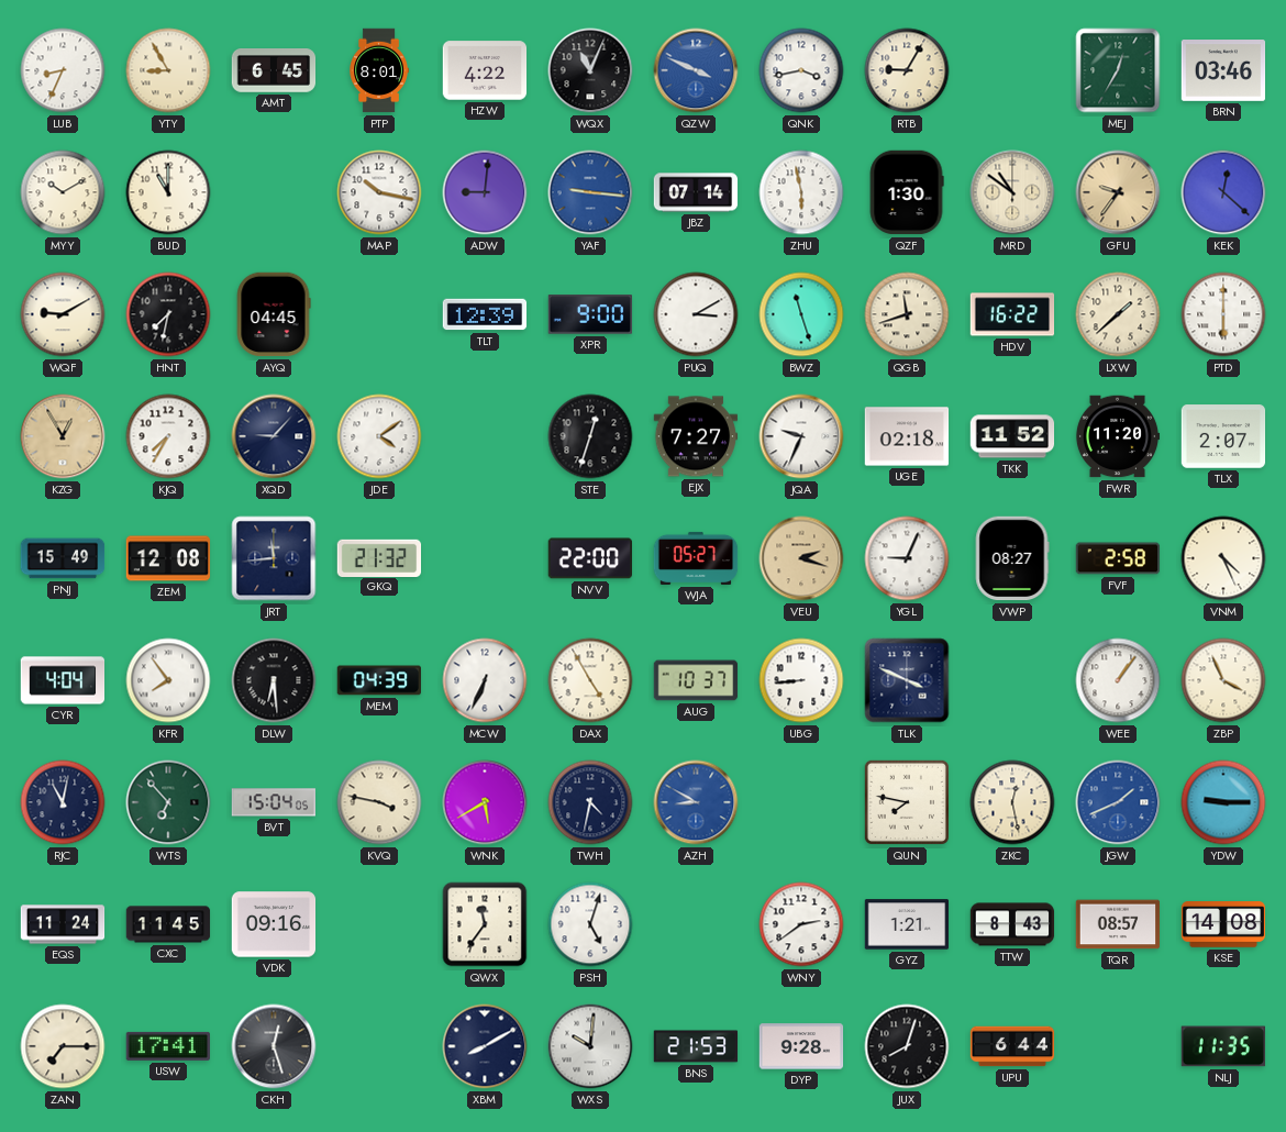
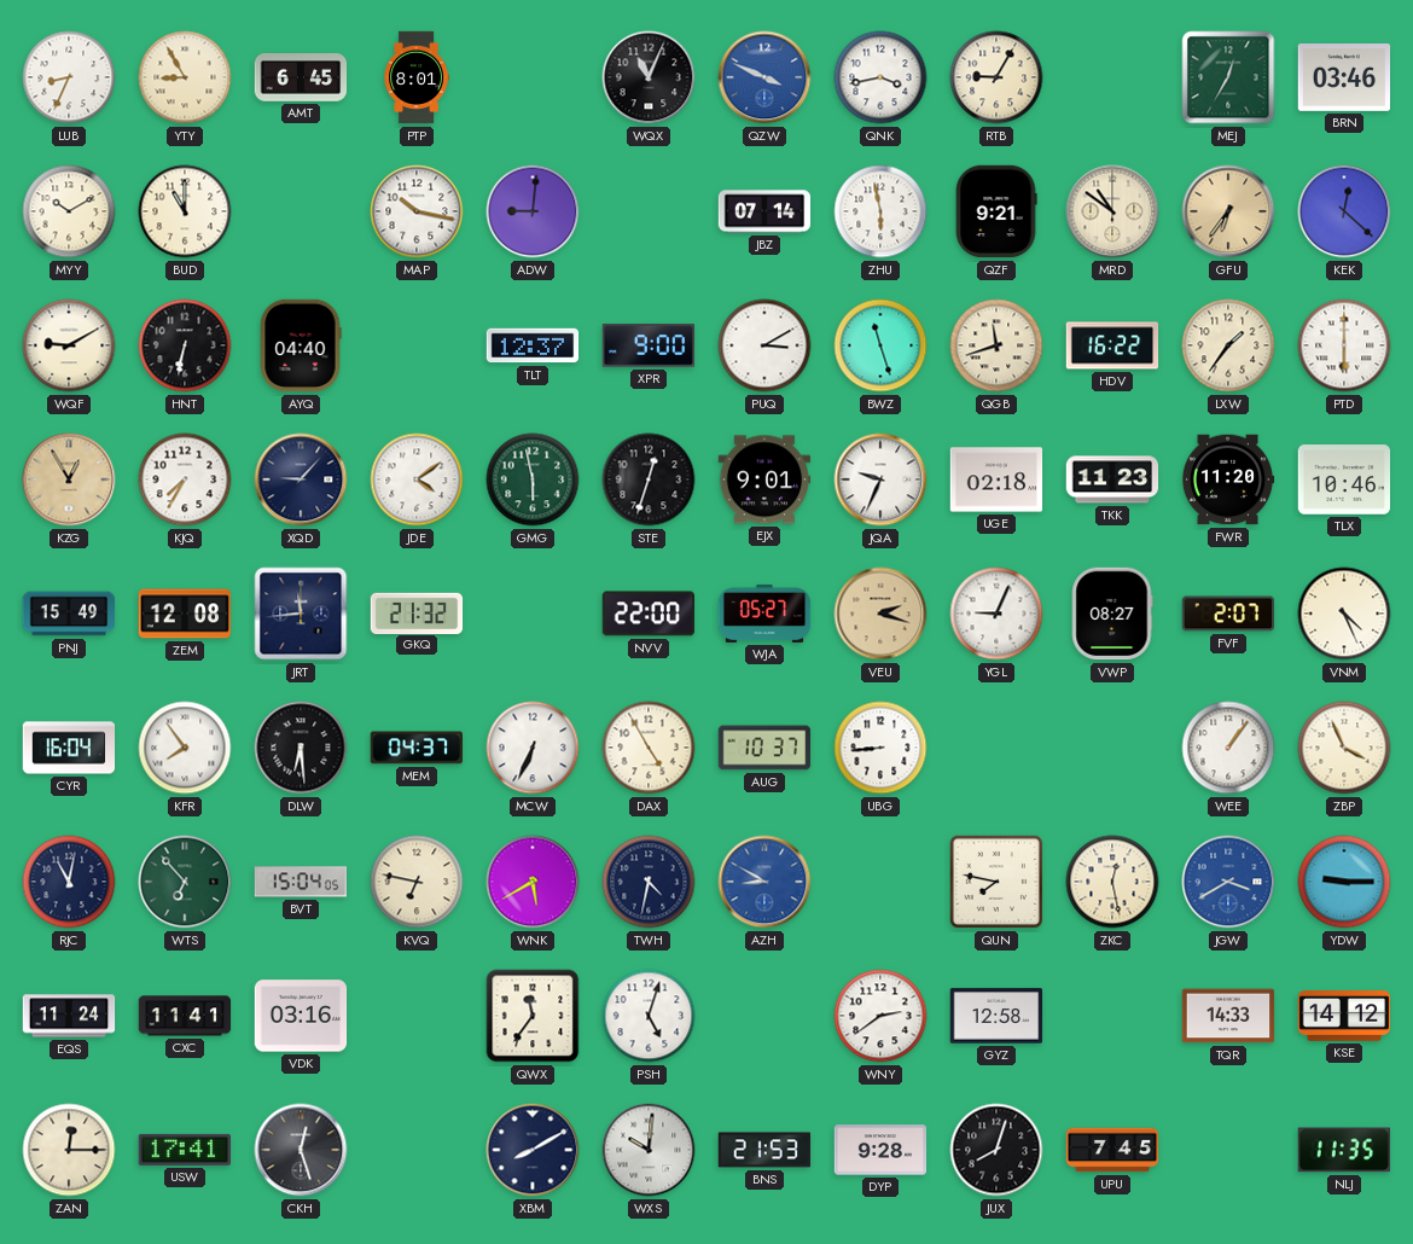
HZW: 4:22 -> none
YAF: 9:16 -> none
QZF: 1:30 -> 9:21
GFU: 9:36 -> 6:36
HNT: 7:32 -> 6:32
AYQ: 04:45 -> 04:40
TLT: 12:39 -> 12:37
LXW: 1:38 -> 1:36
GMG: none -> 5:58
EJX: 7:27 -> 9:01
TKK: 11:52 -> 11:23
TLX: 2:07 -> 10:46
FVF: 2:58 -> 2:07
CYR: 4:04 -> 16:04
MEM: 04:39 -> 04:37
TLK: 3:49 -> none
KVQ: 3:47 -> 6:47
JGW: 1:41 -> 3:40
CXC: 11:45 -> 11:41
VDK: 09:16 -> 03:16
GYZ: 1:21 -> 12:58
TTW: 8:43 -> none
TQR: 08:57 -> 14:33
KSE: 14:08 -> 14:12
ZAN: 7:15 -> 12:15
UPU: 6:44 -> 7:45
